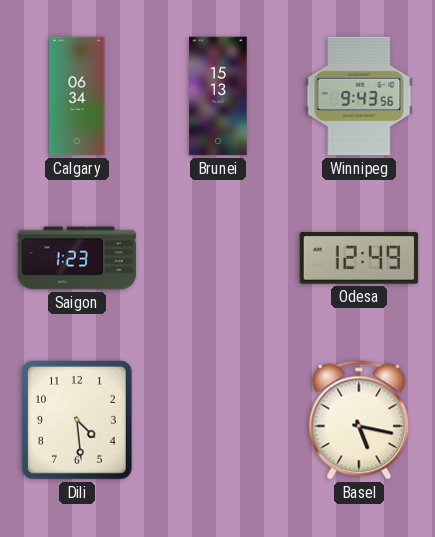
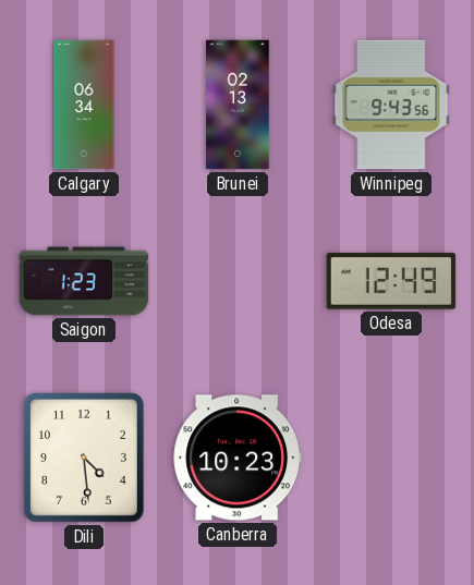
Brunei: 15:13 -> 02:13
Canberra: none -> 10:23
Basel: 5:17 -> none
